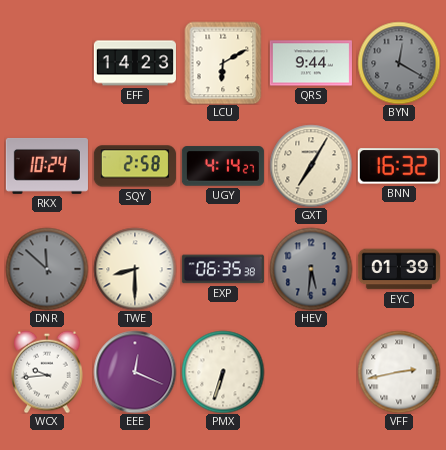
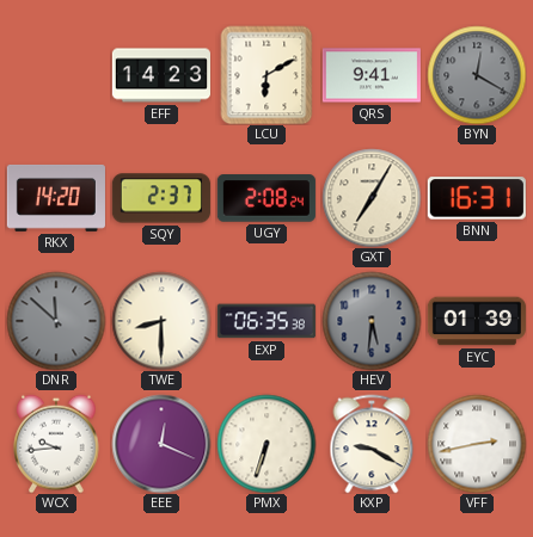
QRS: 9:44 -> 9:41
RKX: 10:24 -> 14:20
SQY: 2:58 -> 2:37
UGY: 4:14 -> 2:08
BNN: 16:32 -> 16:31
KXP: none -> 9:20
